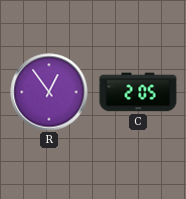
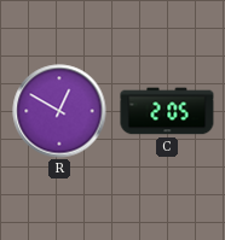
R: 12:54 -> 12:50
